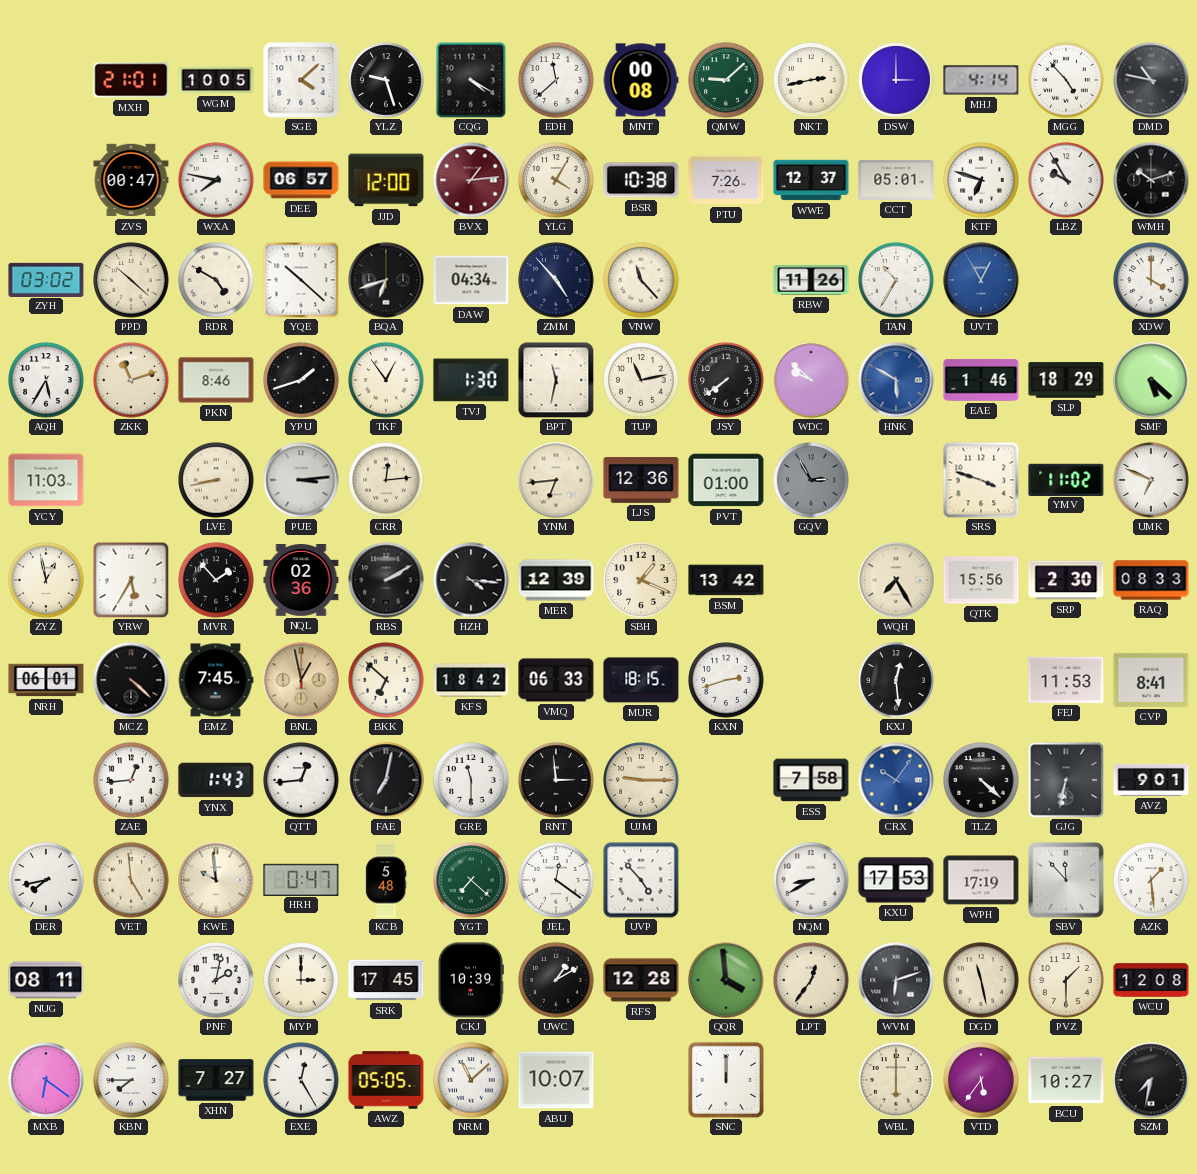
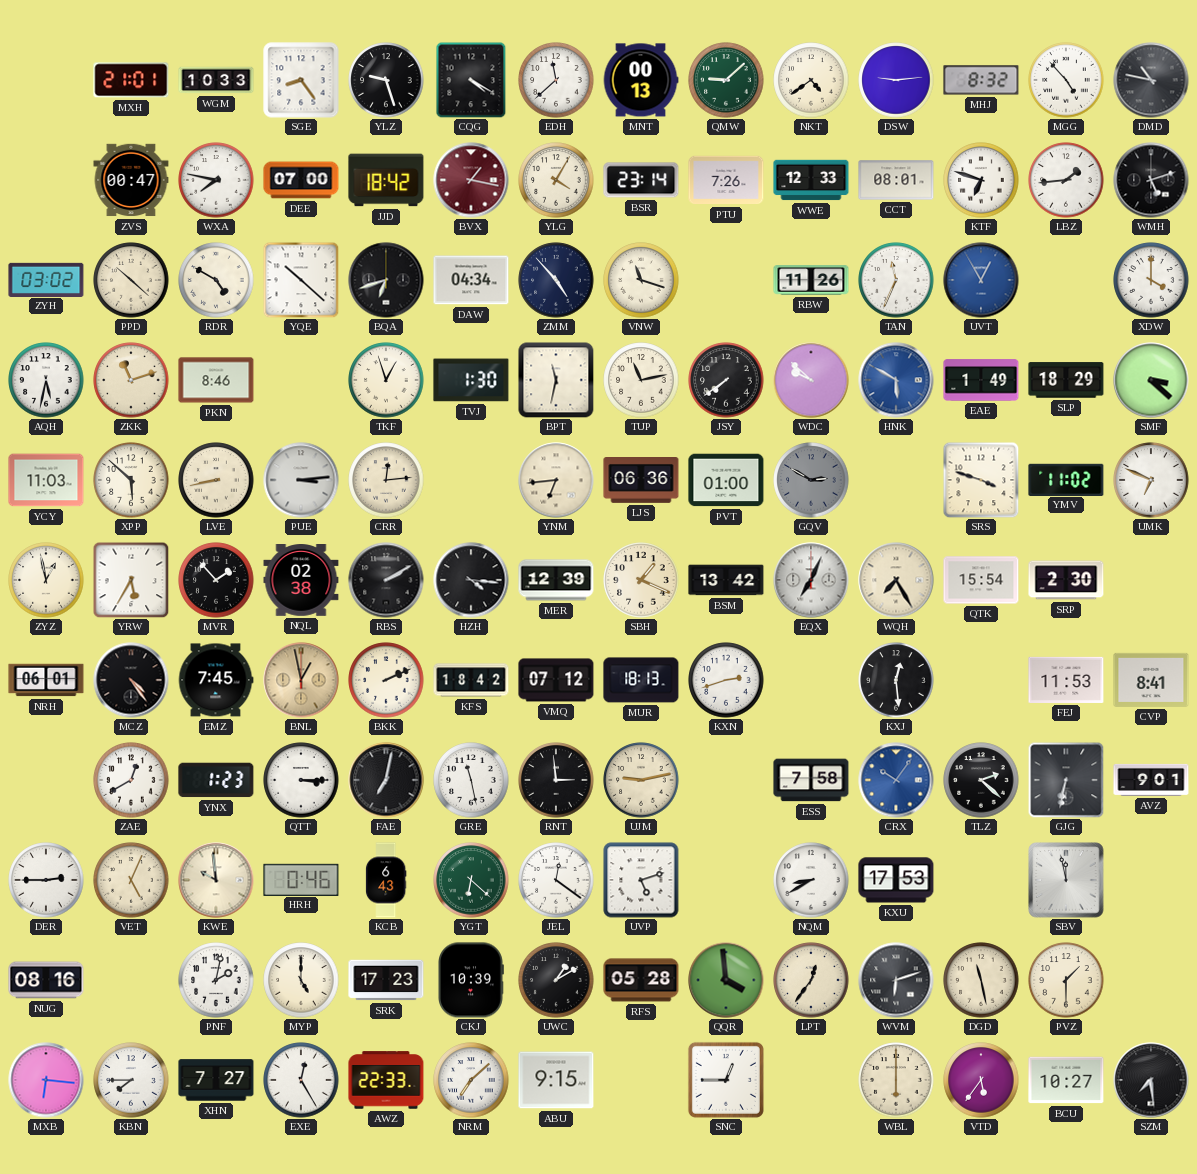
WGM: 10:05 -> 10:33
SGE: 4:08 -> 8:24
MNT: 00:08 -> 00:13
NKT: 2:43 -> 4:39
DSW: 3:00 -> 9:14
MHJ: 4:14 -> 8:32
DEE: 06:57 -> 07:00
JJD: 12:00 -> 18:42
BVX: 1:14 -> 1:17
BSR: 10:38 -> 23:14
WWE: 12:37 -> 12:33
CCT: 05:01 -> 08:01
LBZ: 9:55 -> 1:44
WMH: 10:12 -> 5:12
VNW: 11:23 -> 11:18
TAN: 10:35 -> 11:34
AQH: 5:35 -> 5:32
YPU: 1:42 -> none
TKF: 12:54 -> 12:57
EAE: 1:46 -> 1:49
SMF: 5:22 -> 3:22
XPP: none -> 5:52
LJS: 12:36 -> 06:36
GQV: 2:55 -> 2:50
NQL: 02:36 -> 02:38
EQX: none -> 7:04
QTK: 15:56 -> 15:54
RAQ: 08:33 -> none
MCZ: 4:22 -> 4:24
BKK: 6:52 -> 2:11
VMQ: 06:33 -> 07:12
MUR: 18:15 -> 18:13
ZAE: 12:44 -> 12:40
YNX: 1:43 -> 1:23
QTT: 12:44 -> 3:15
GRE: 11:30 -> 11:28
UJM: 9:15 -> 9:13
TLZ: 4:22 -> 2:22
DER: 7:43 -> 2:45
VET: 4:59 -> 5:04
HRH: 0:47 -> 0:46
KCB: 5:48 -> 6:43
YGT: 7:22 -> 6:22
UVP: 4:53 -> 5:12
WPH: 17:19 -> none
SBV: 11:53 -> 11:58
AZK: 1:29 -> none
NUG: 08:11 -> 08:16
MYP: 3:00 -> 5:00
SRK: 17:45 -> 17:23
RFS: 12:28 -> 05:28
WCU: 12:08 -> none
MXB: 6:21 -> 6:16
AWZ: 05:05 -> 22:33
NRM: 11:08 -> 7:08
ABU: 10:07 -> 9:15
SNC: 12:00 -> 12:45
SZM: 7:32 -> 7:29
